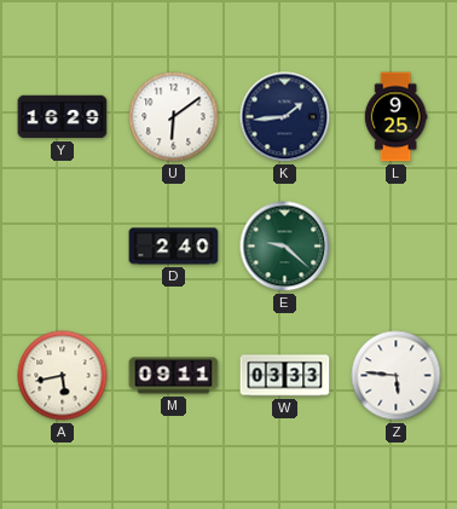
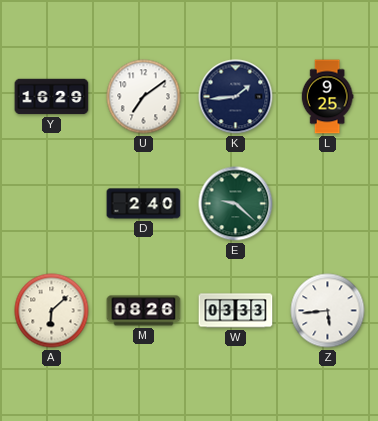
U: 6:09 -> 7:09
A: 5:43 -> 6:08
M: 09:11 -> 08:26
Z: 5:46 -> 5:44
